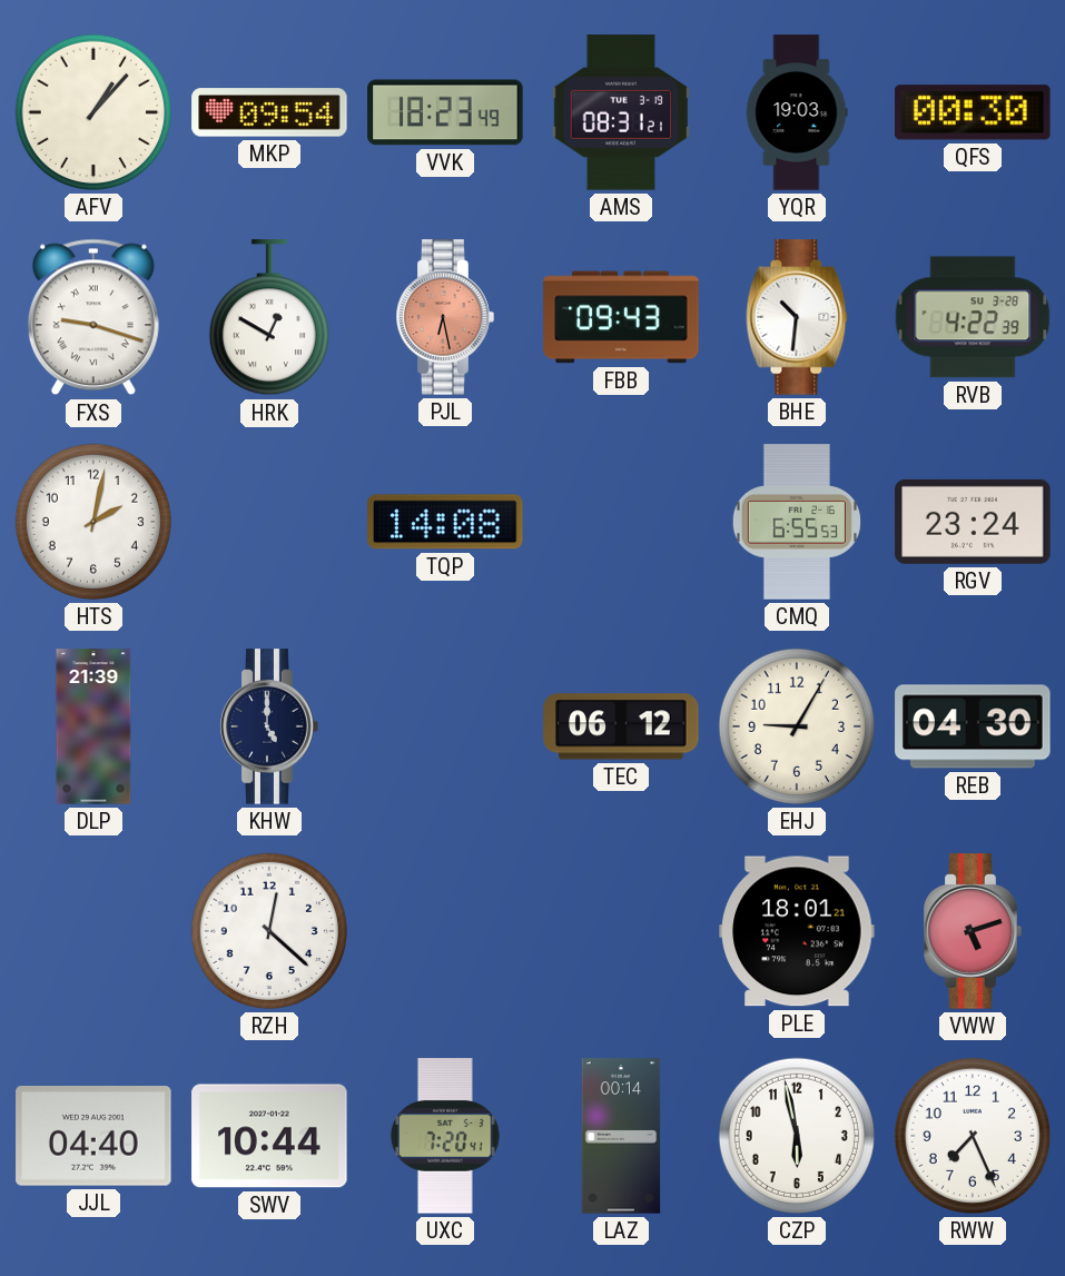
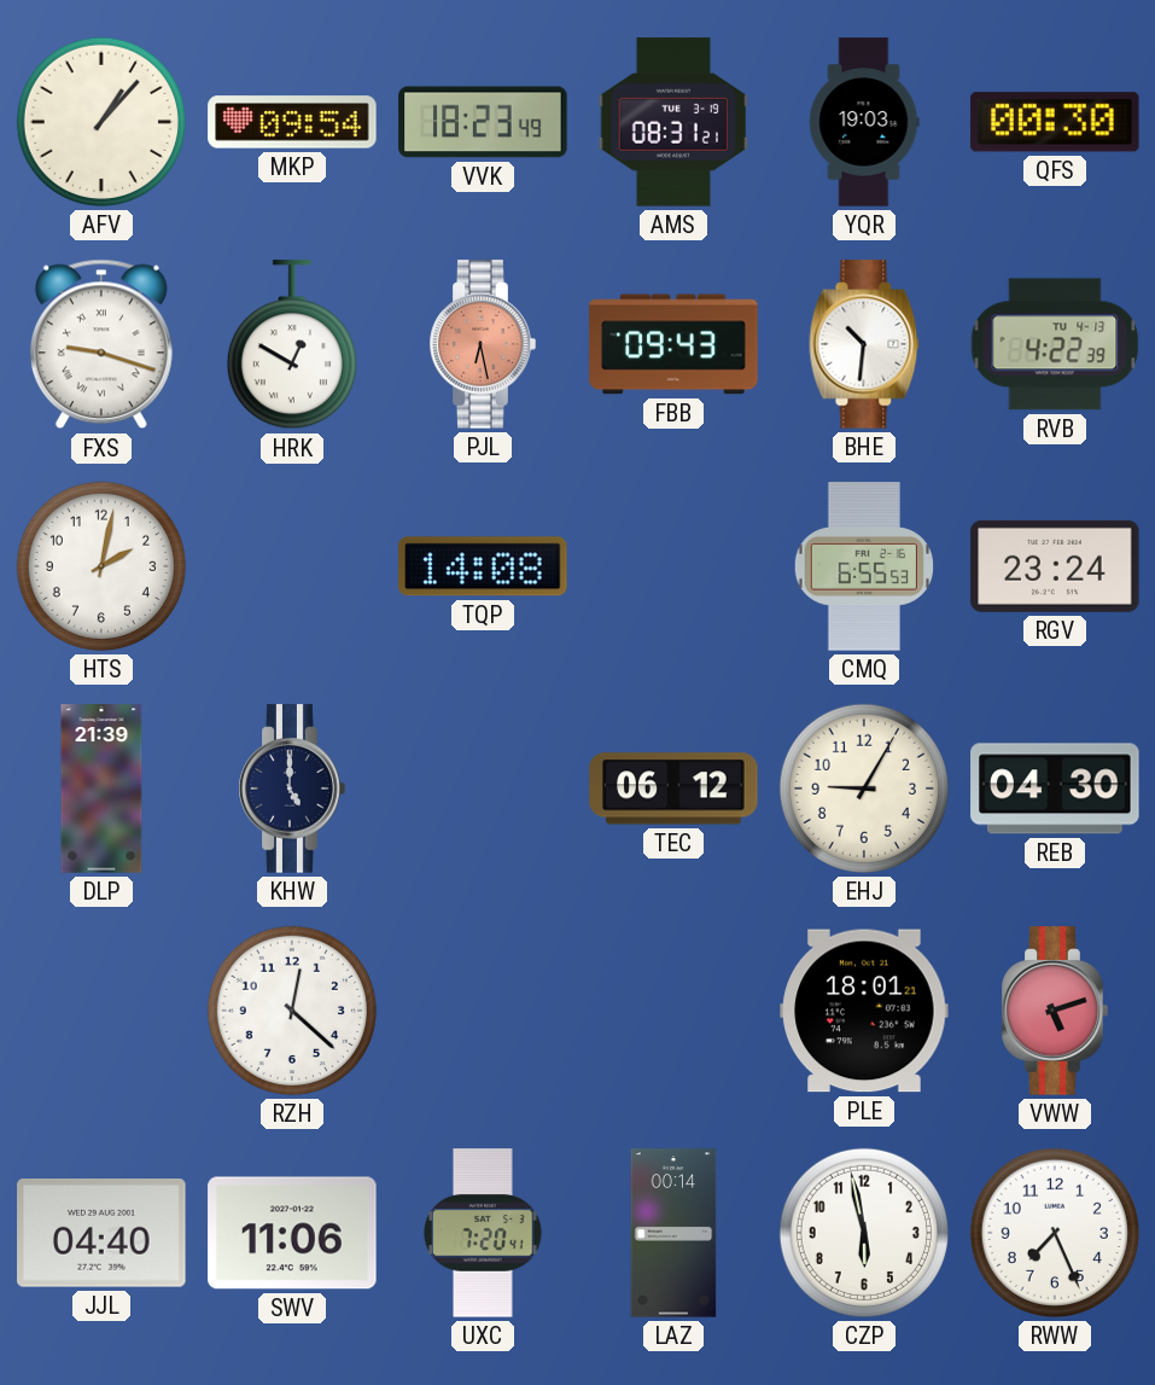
RVB date: SU 3-28 -> TU 4-13
SWV: 10:44 -> 11:06
